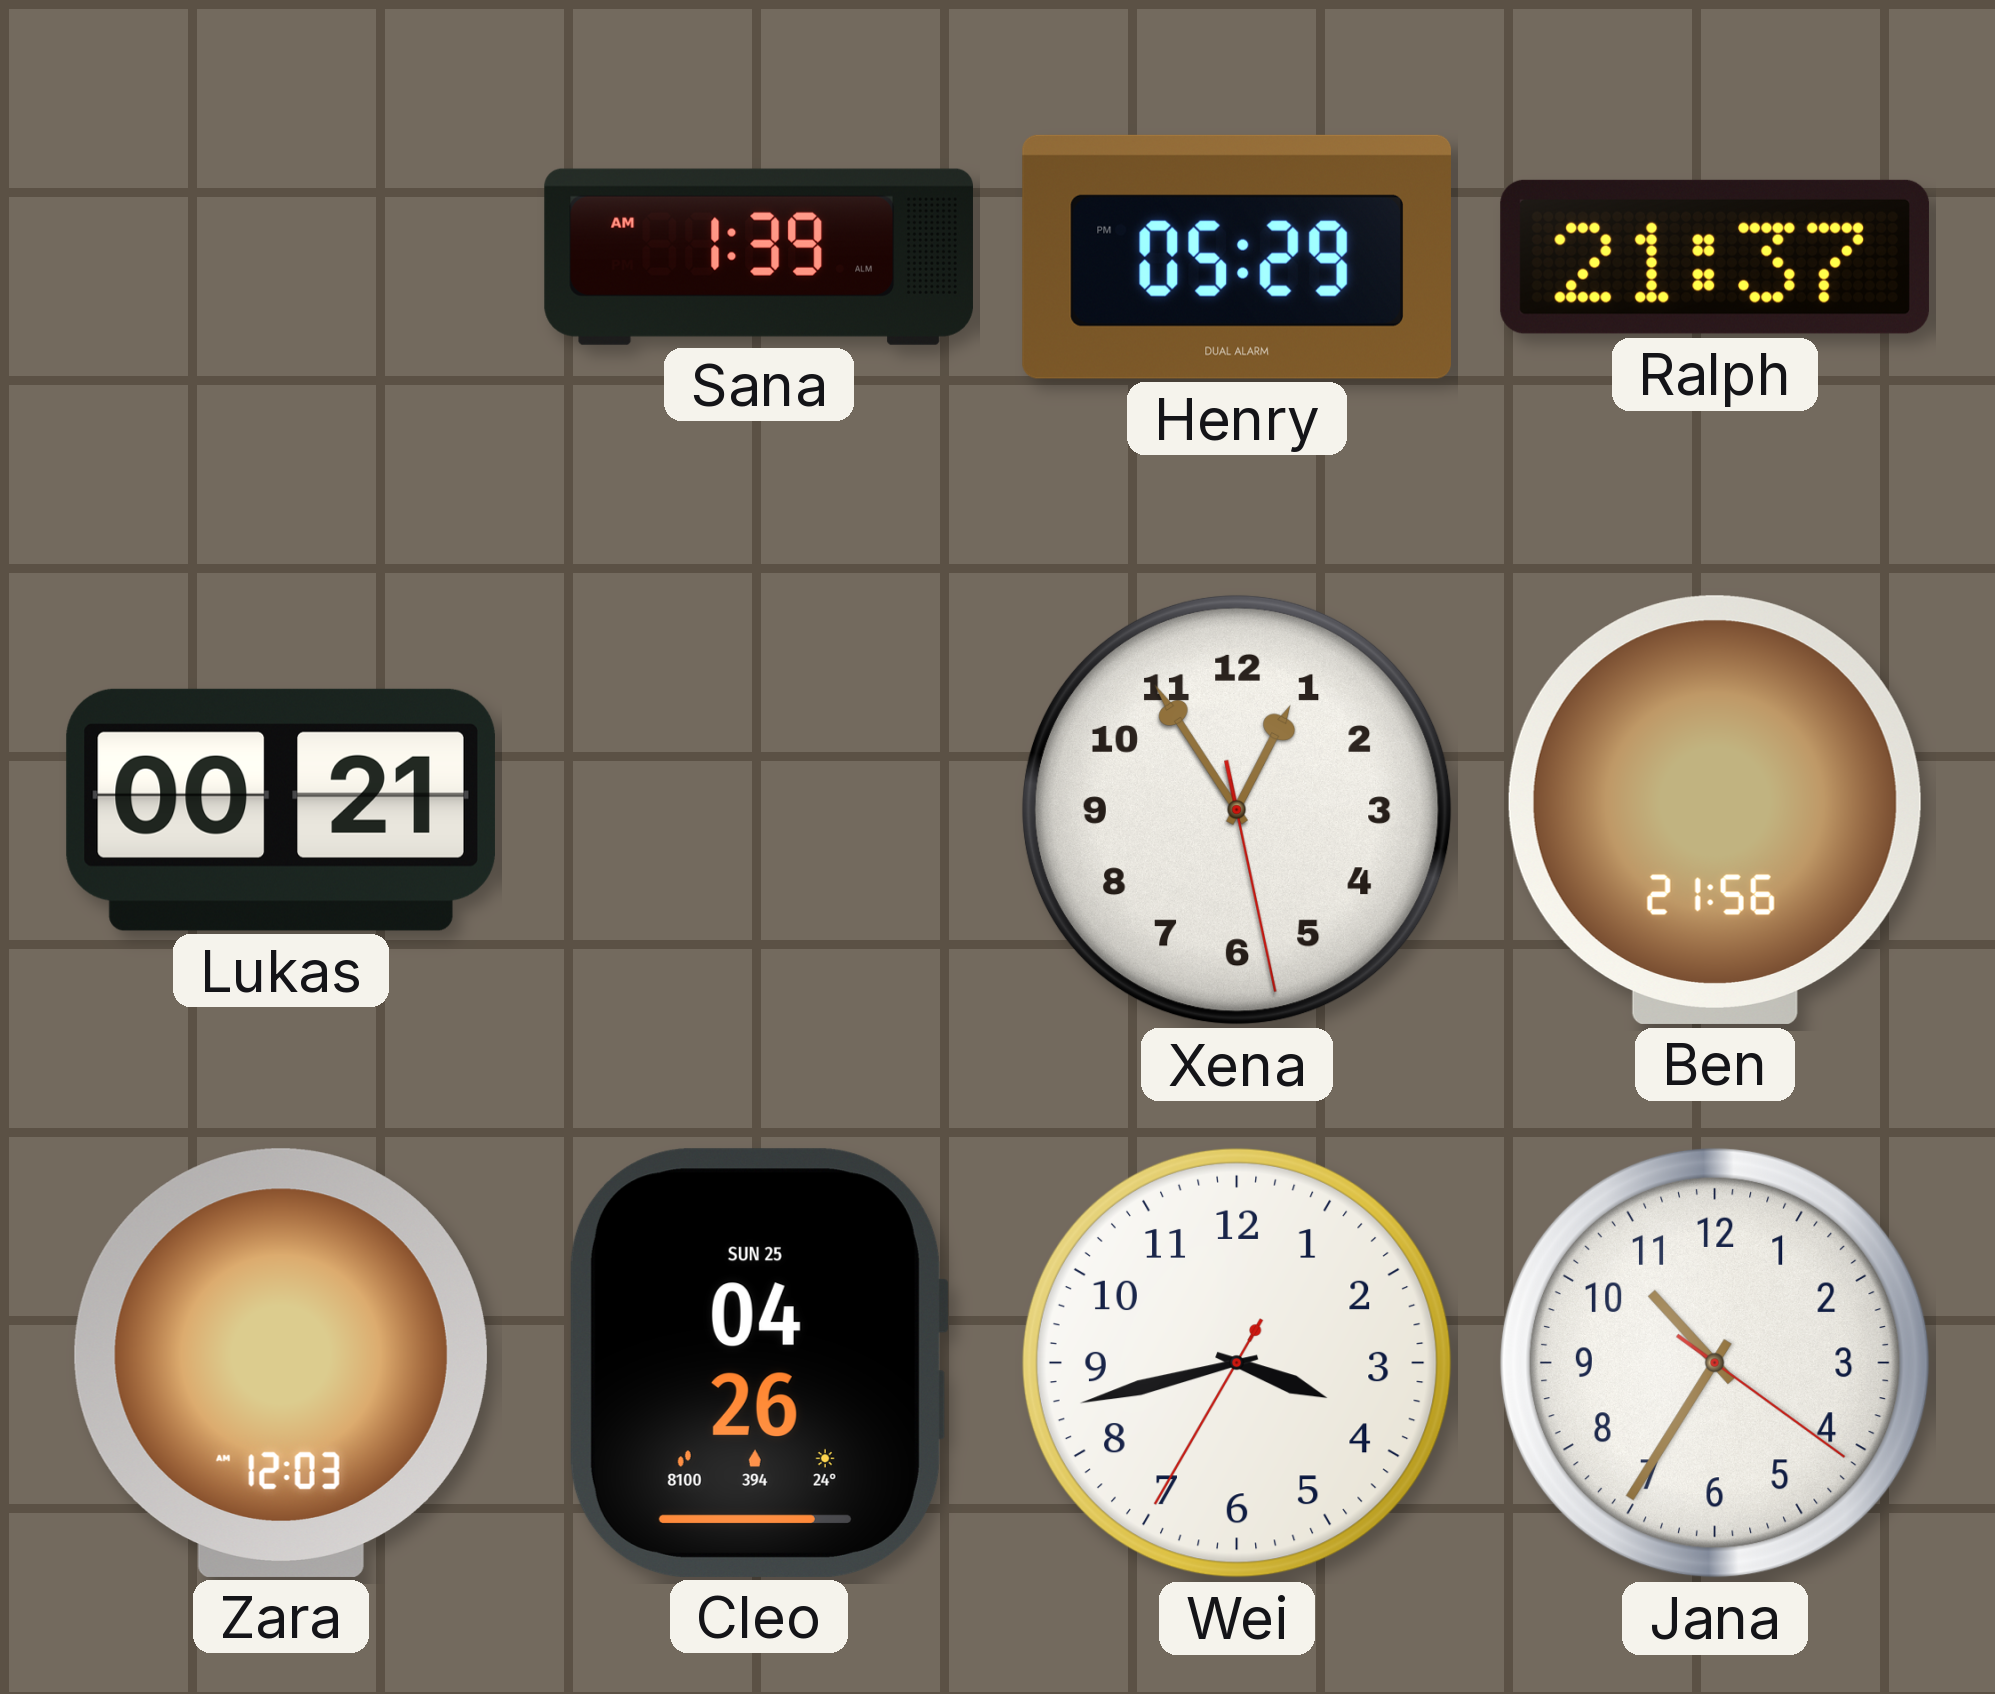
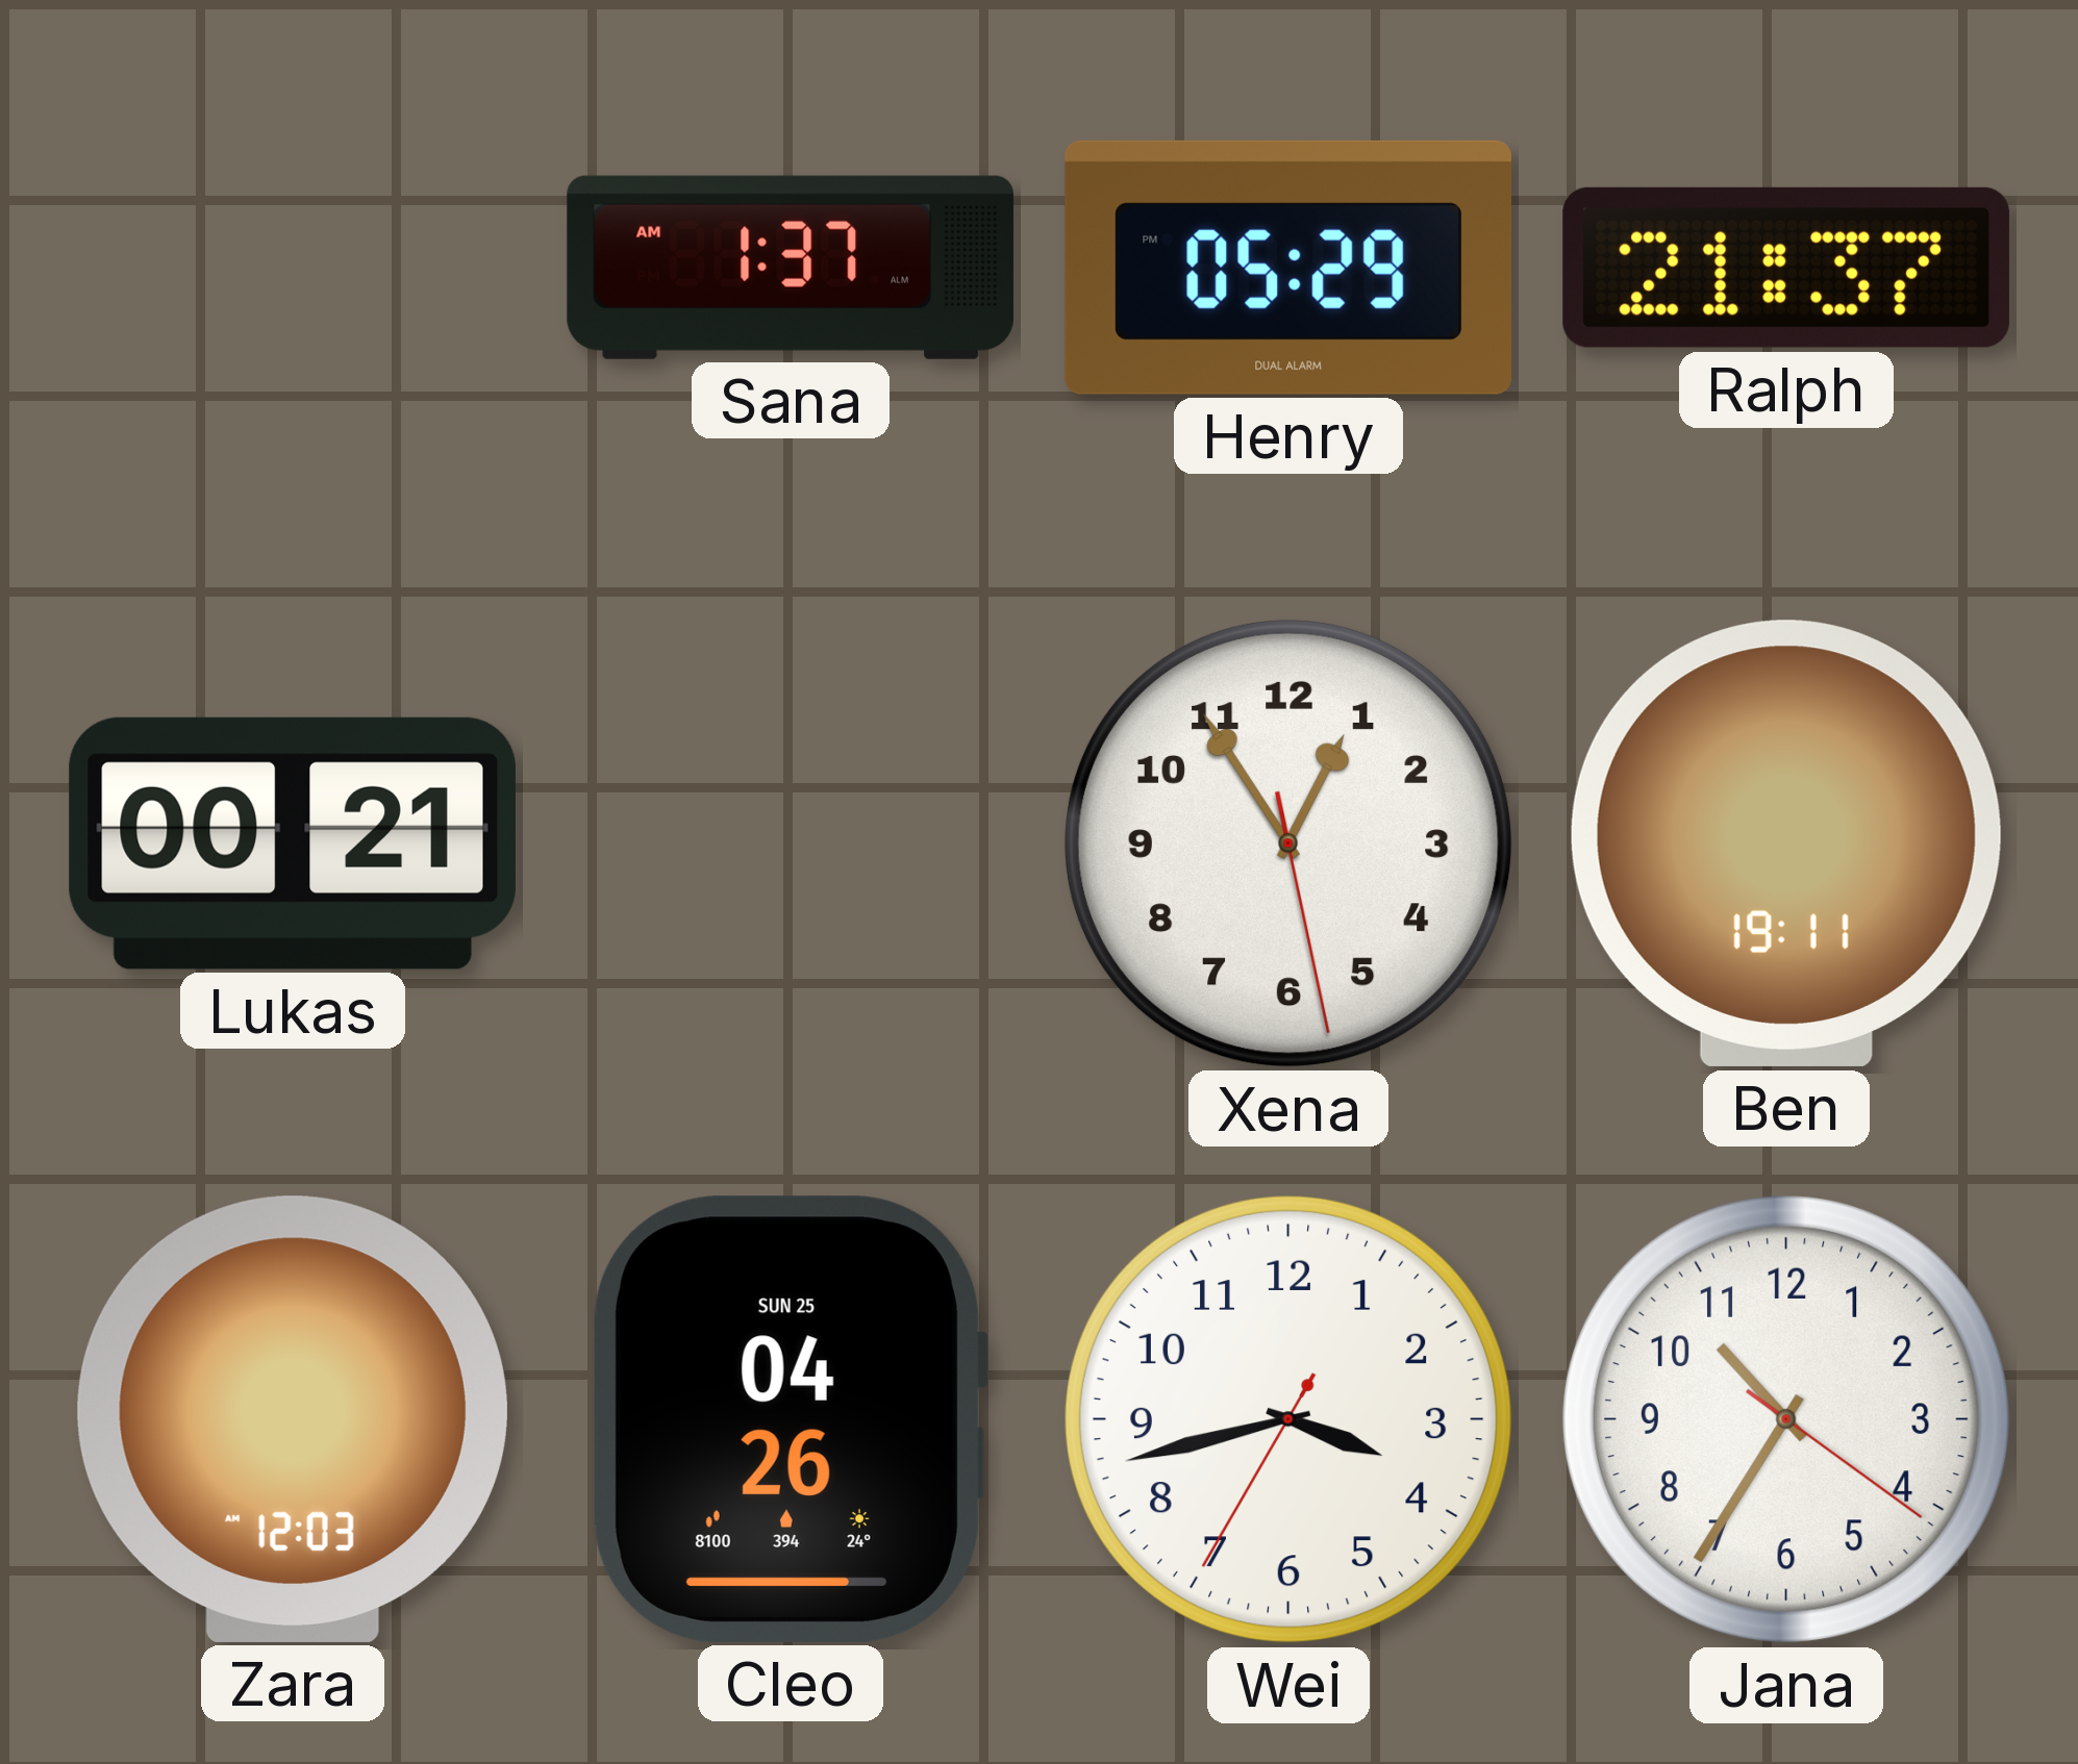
Sana: 1:39 -> 1:37
Ben: 21:56 -> 19:11
